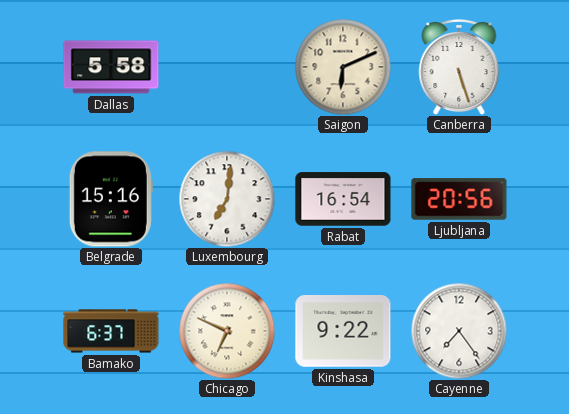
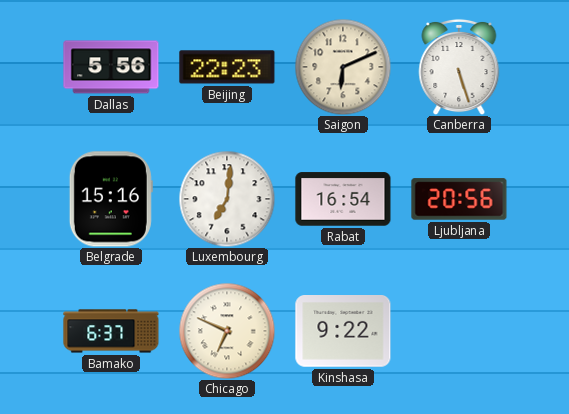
Dallas: 5:58 -> 5:56
Beijing: none -> 22:23
Cayenne: 7:24 -> none
